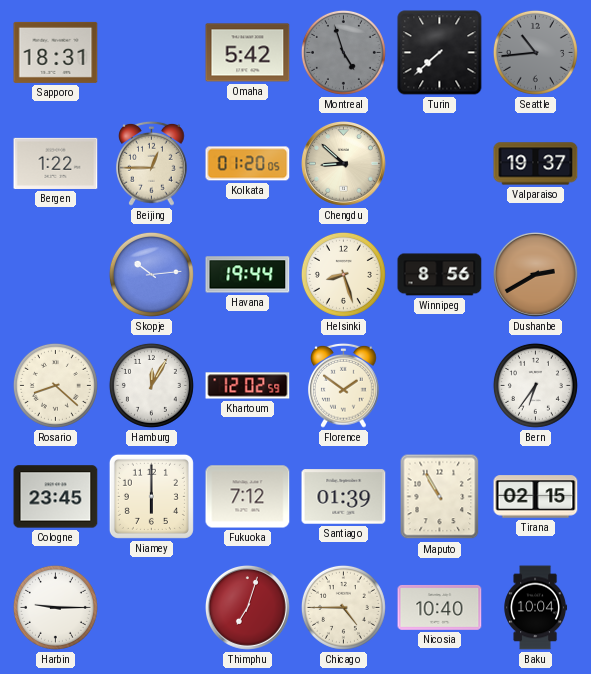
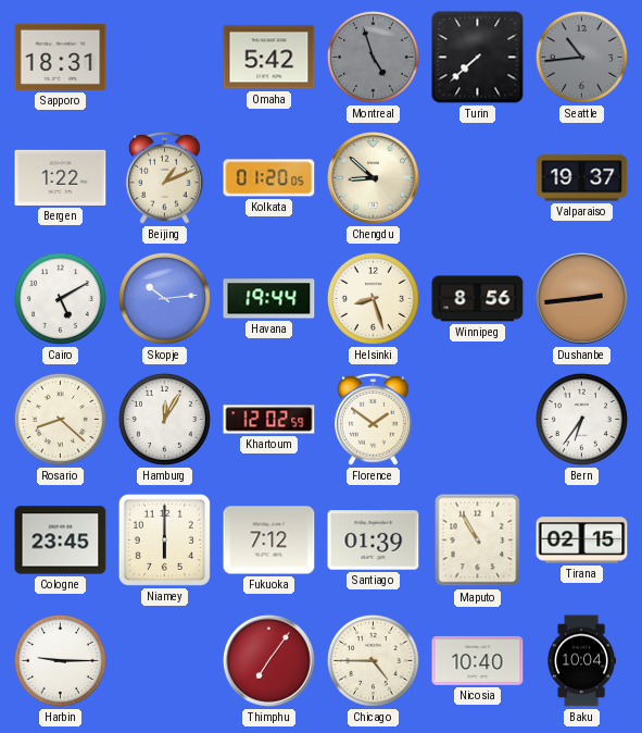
Beijing: 12:45 -> 1:11
Cairo: none -> 5:10
Dushanbe: 2:40 -> 2:44
Thimphu: 7:03 -> 7:06
